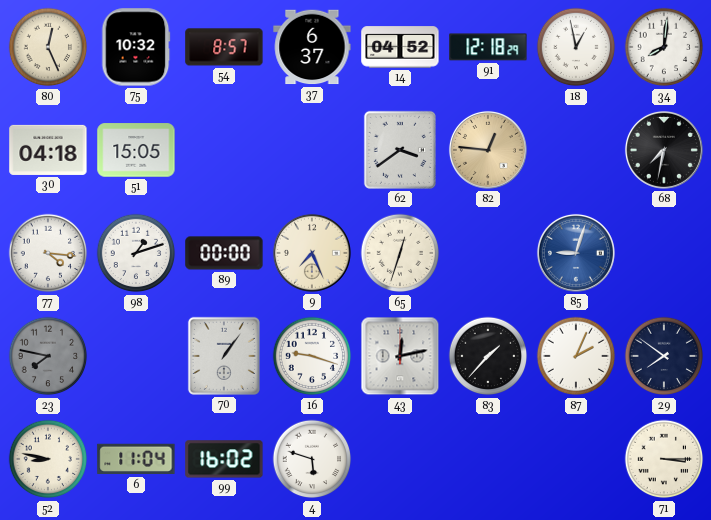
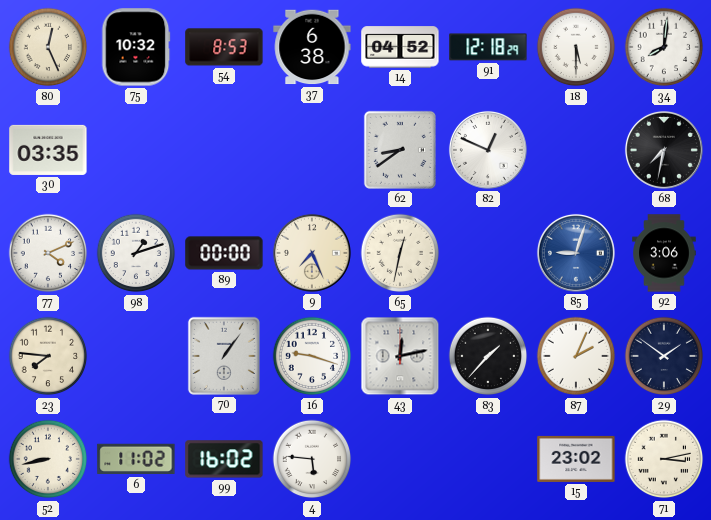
54: 8:57 -> 8:53
37: 6:37 -> 6:38
18: 12:58 -> 5:30
30: 04:18 -> 03:35
51: 15:05 -> none
62: 3:39 -> 8:39
82: 12:46 -> 12:49
82 dial: champagne -> white
77: 4:16 -> 4:11
65: 12:33 -> 12:32
92: none -> 3:06
23: 7:47 -> 7:46
23 dial: grey -> cream
29: 7:51 -> 1:51
52: 8:47 -> 8:43
6: 11:04 -> 11:02
4: 5:48 -> 5:46
15: none -> 23:02
71: 3:15 -> 3:13
